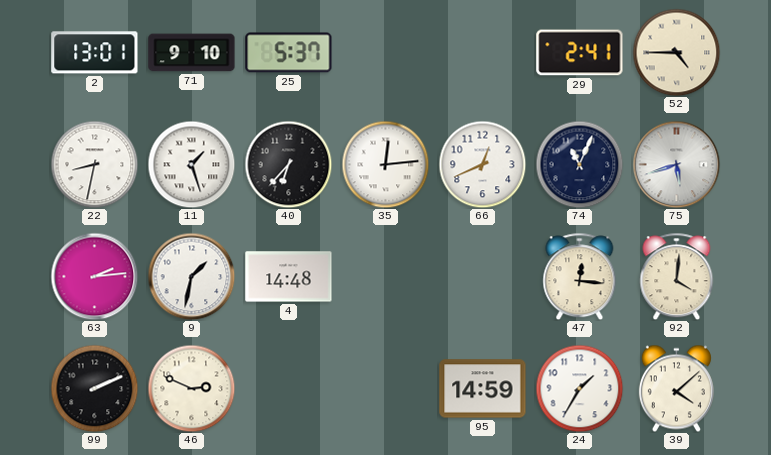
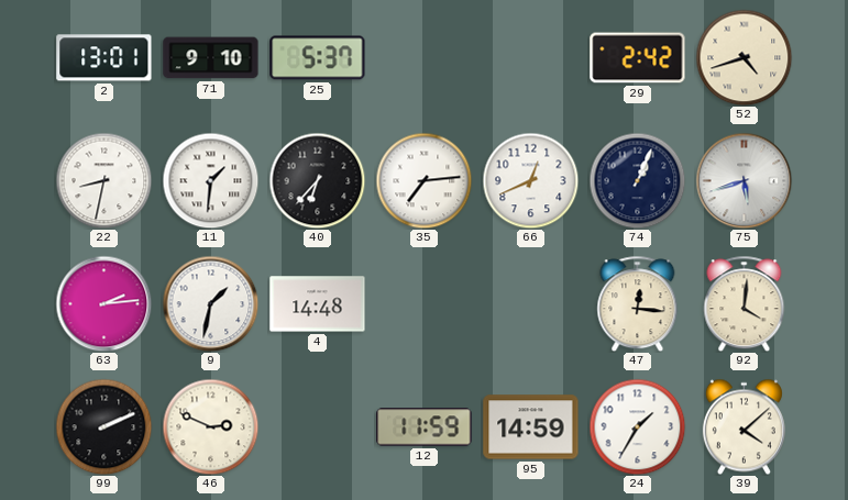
29: 2:41 -> 2:42
52: 4:45 -> 4:42
11: 1:27 -> 1:31
35: 12:14 -> 7:14
74: 11:04 -> 1:04
12: none -> 11:59
